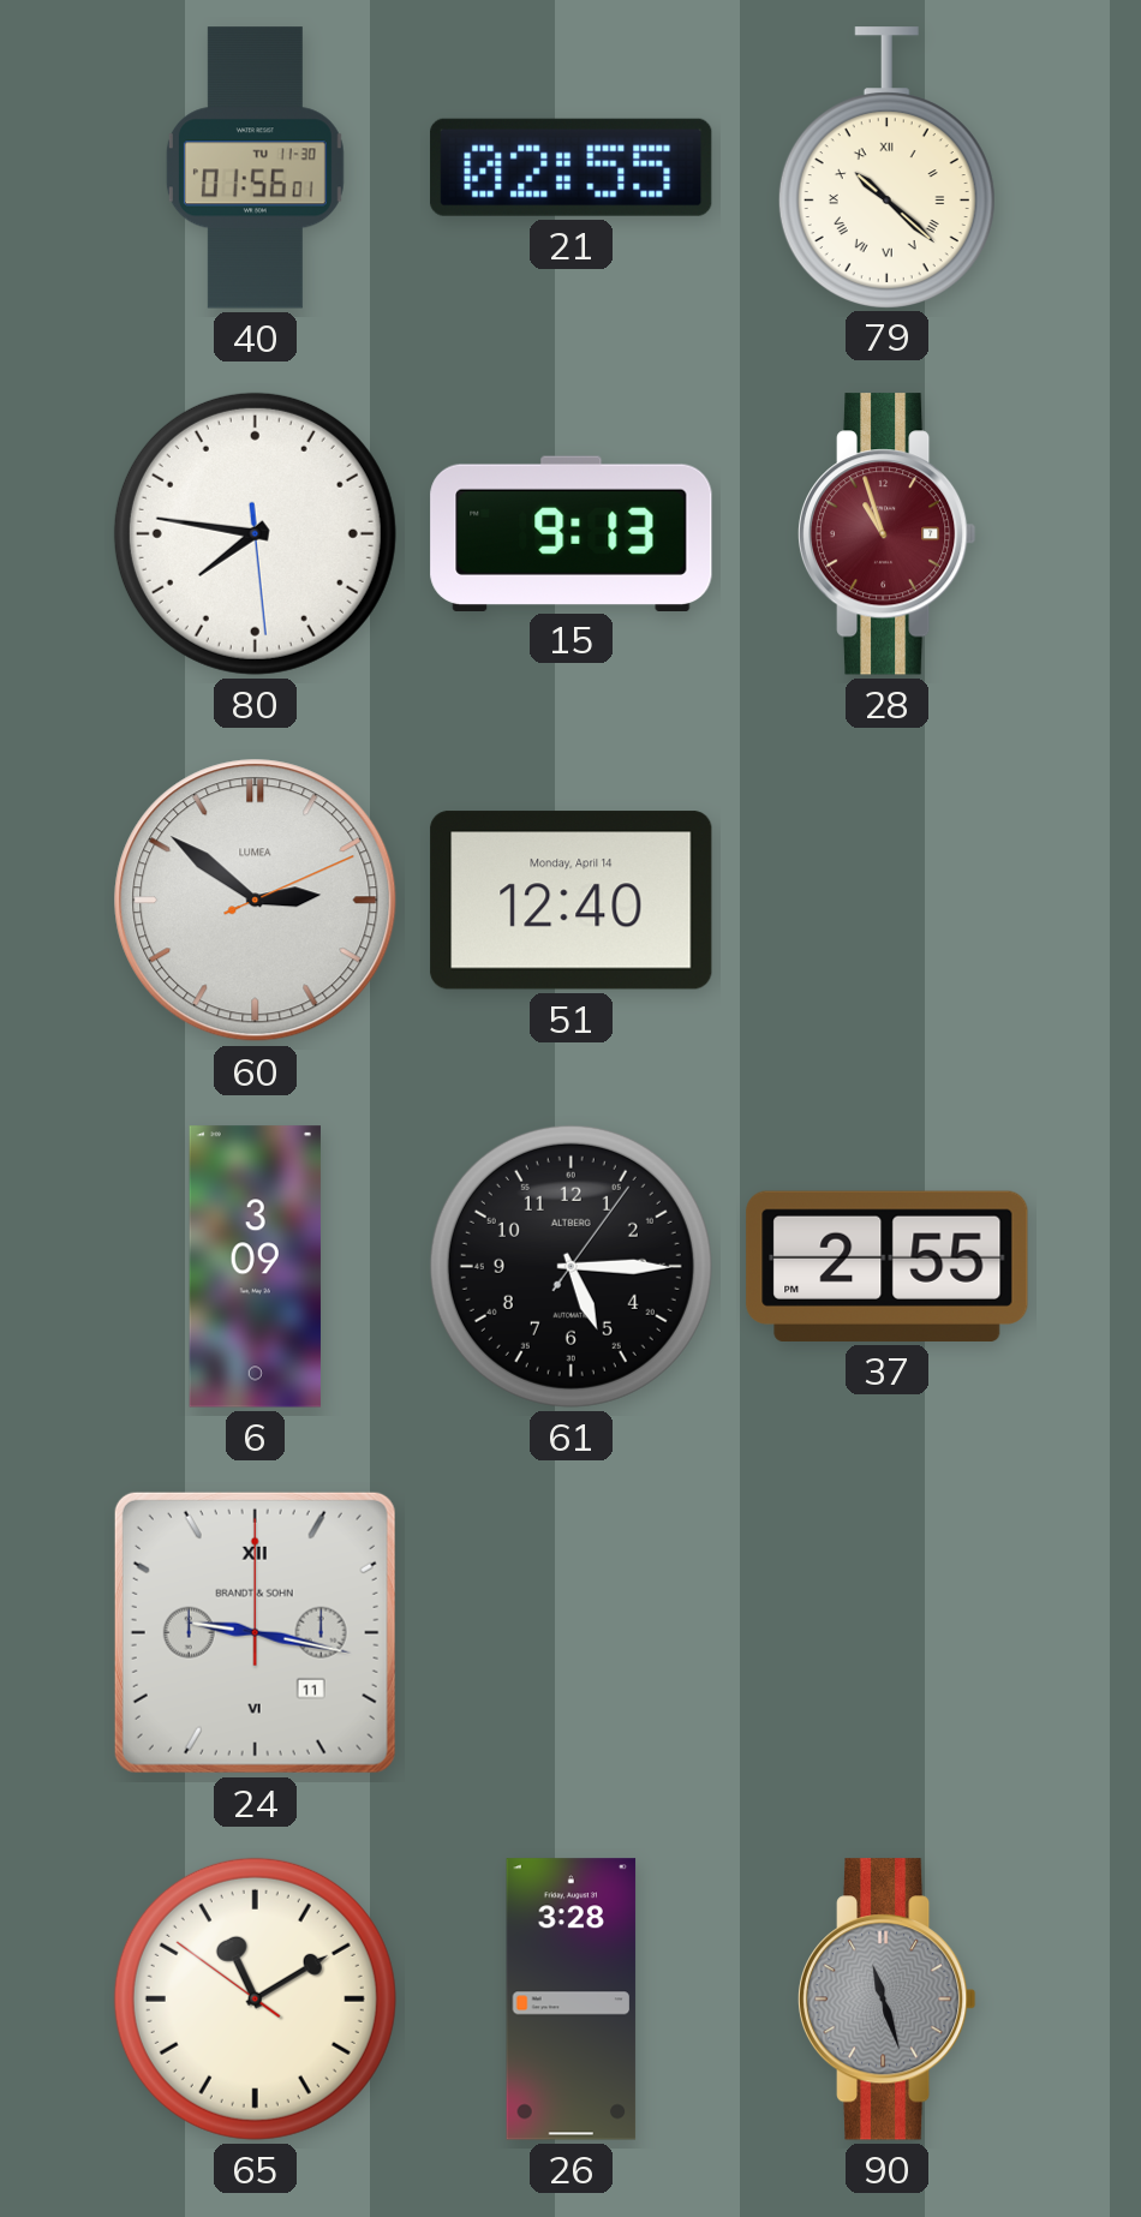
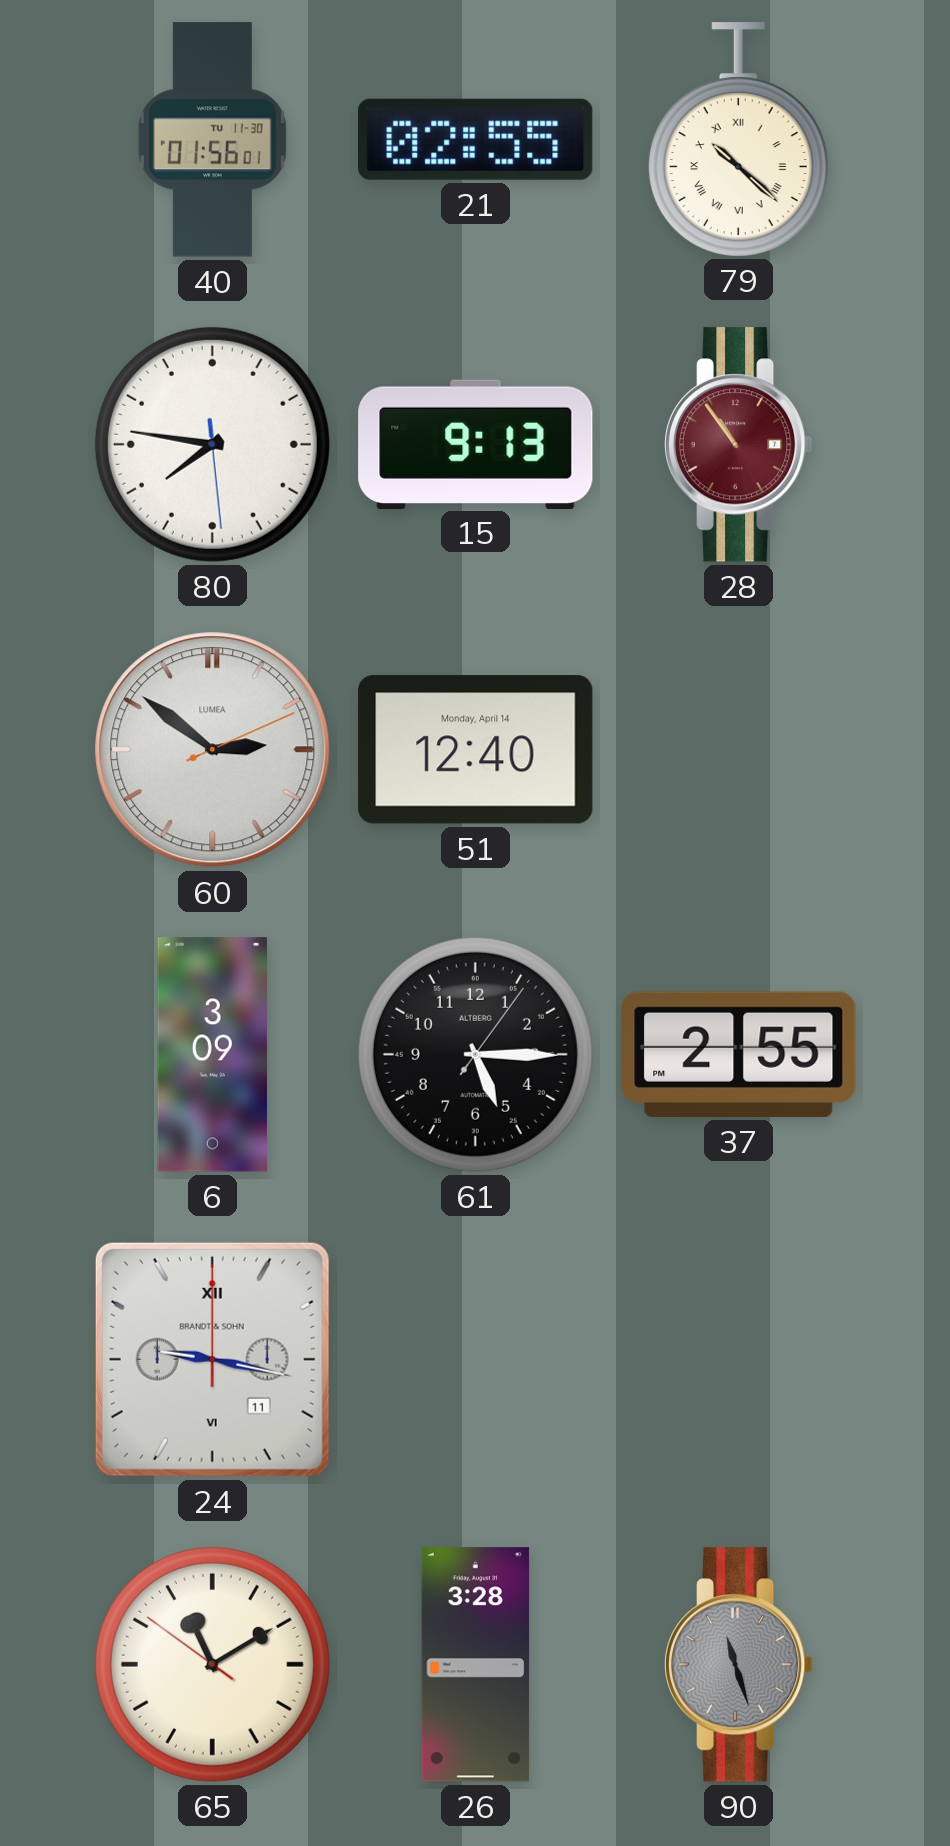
28: 10:57 -> 10:54
